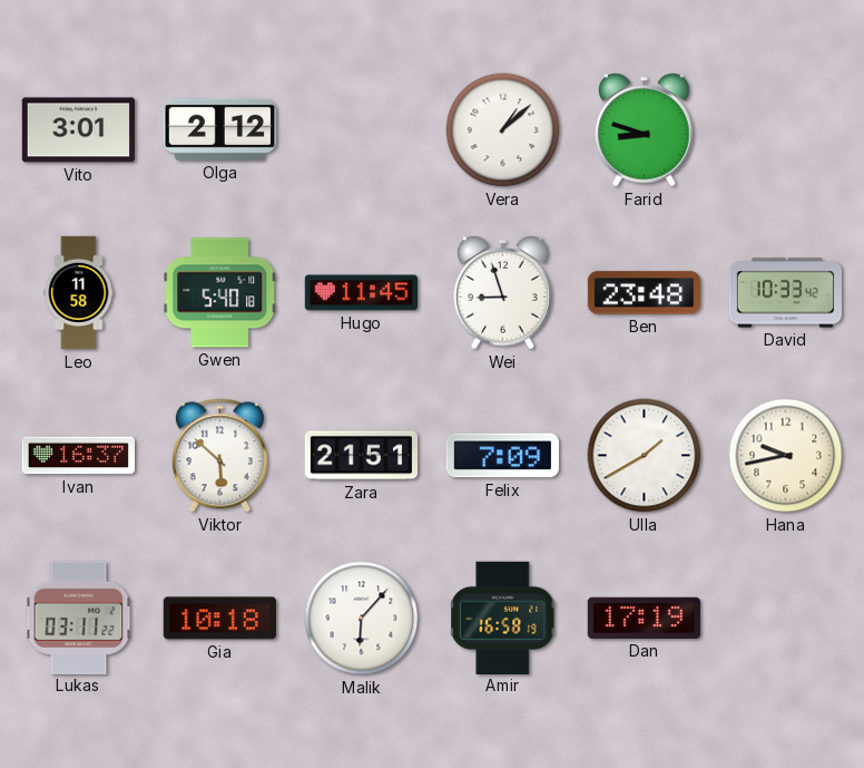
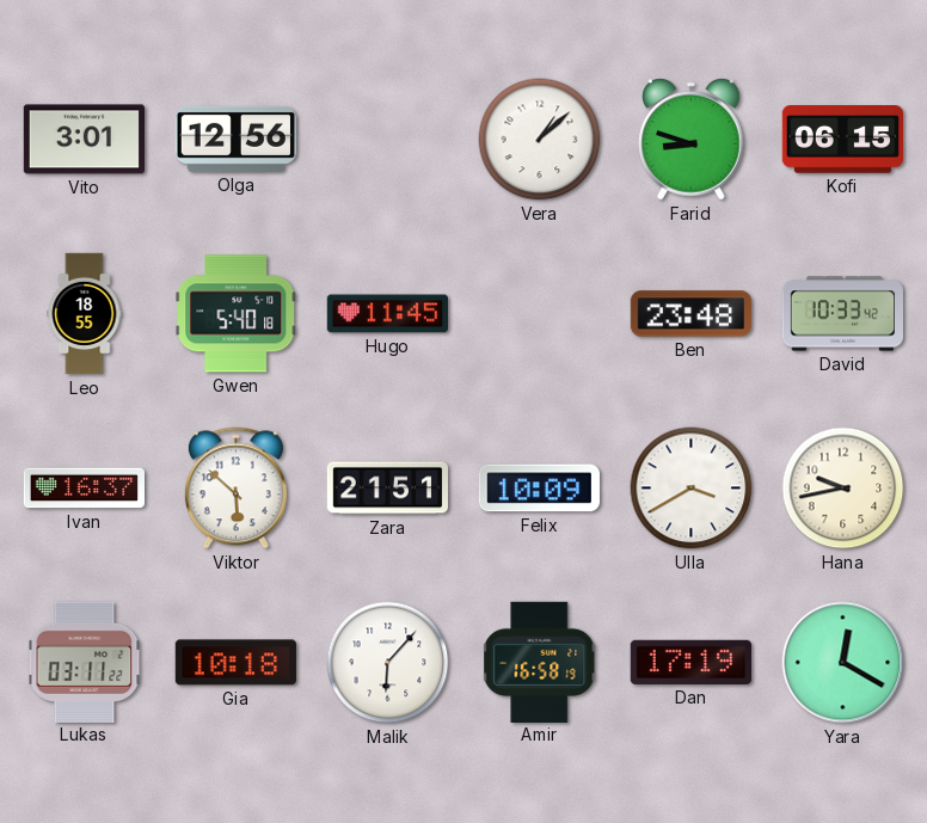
Olga: 2:12 -> 12:56
Kofi: none -> 06:15
Leo: 11:58 -> 18:55
Wei: 8:57 -> none
Felix: 7:09 -> 10:09
Ulla: 1:40 -> 3:40
Yara: none -> 12:20
